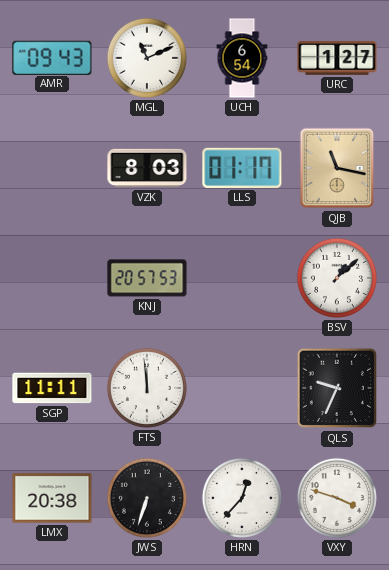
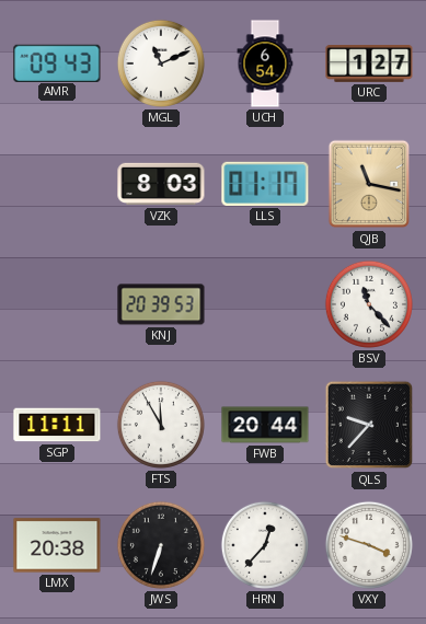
KNJ: 20:57 -> 20:39
BSV: 1:08 -> 11:23
FTS: 11:59 -> 11:55
FWB: none -> 20:44
QLS: 9:34 -> 9:37
